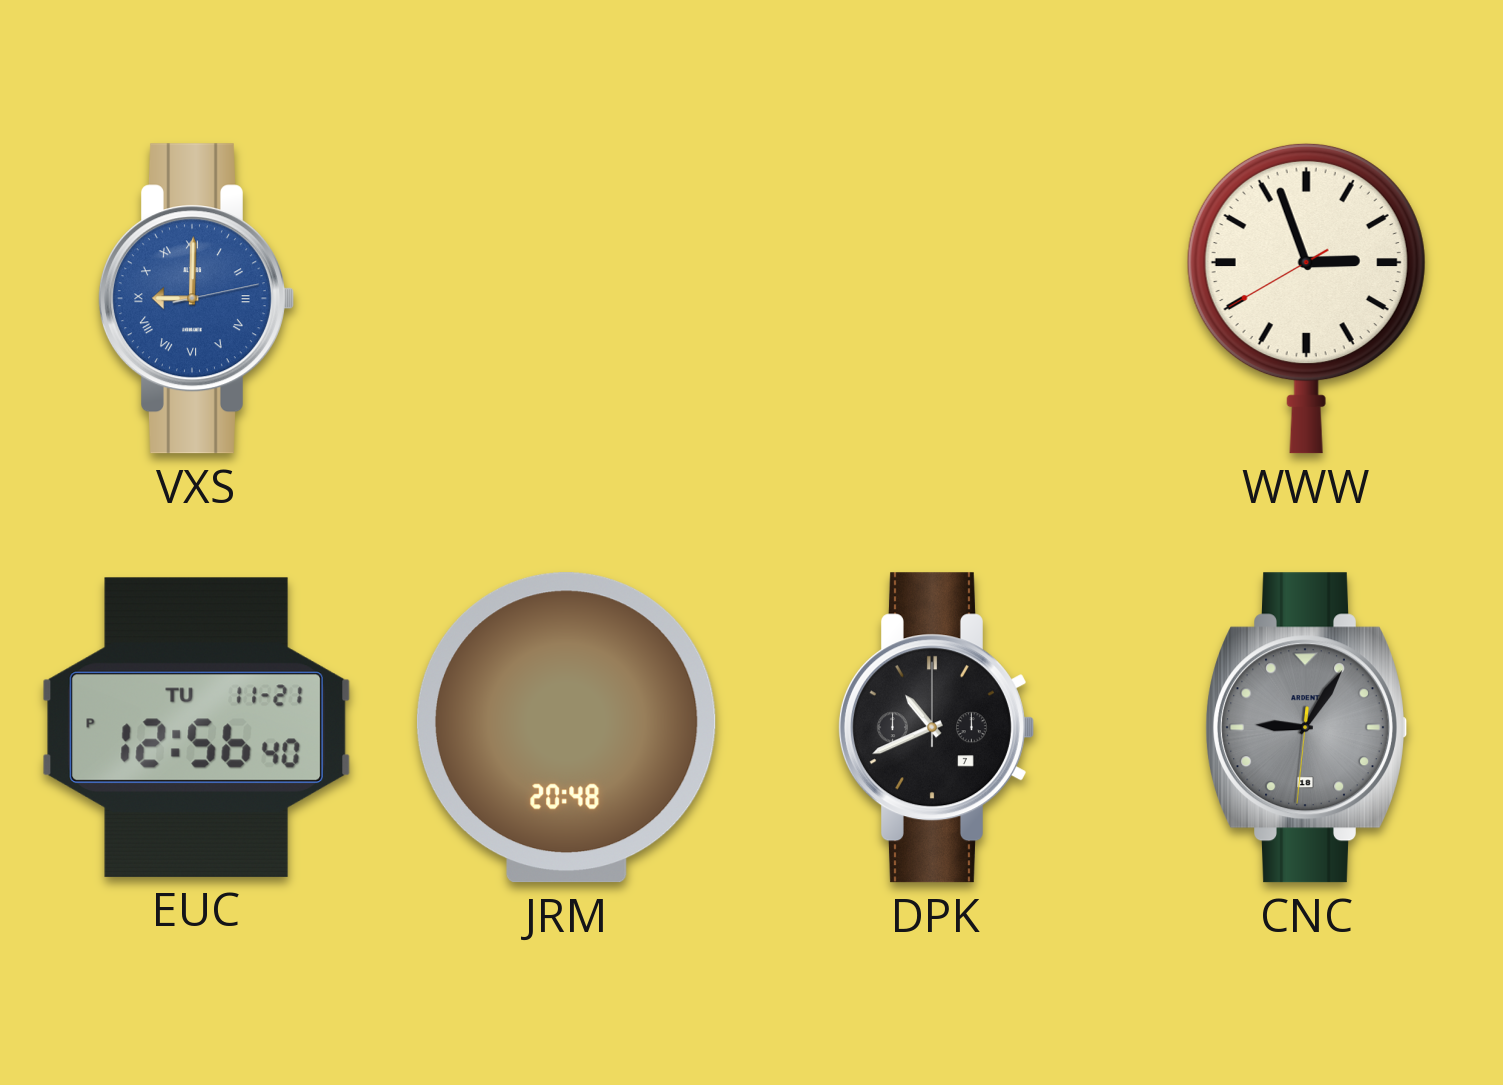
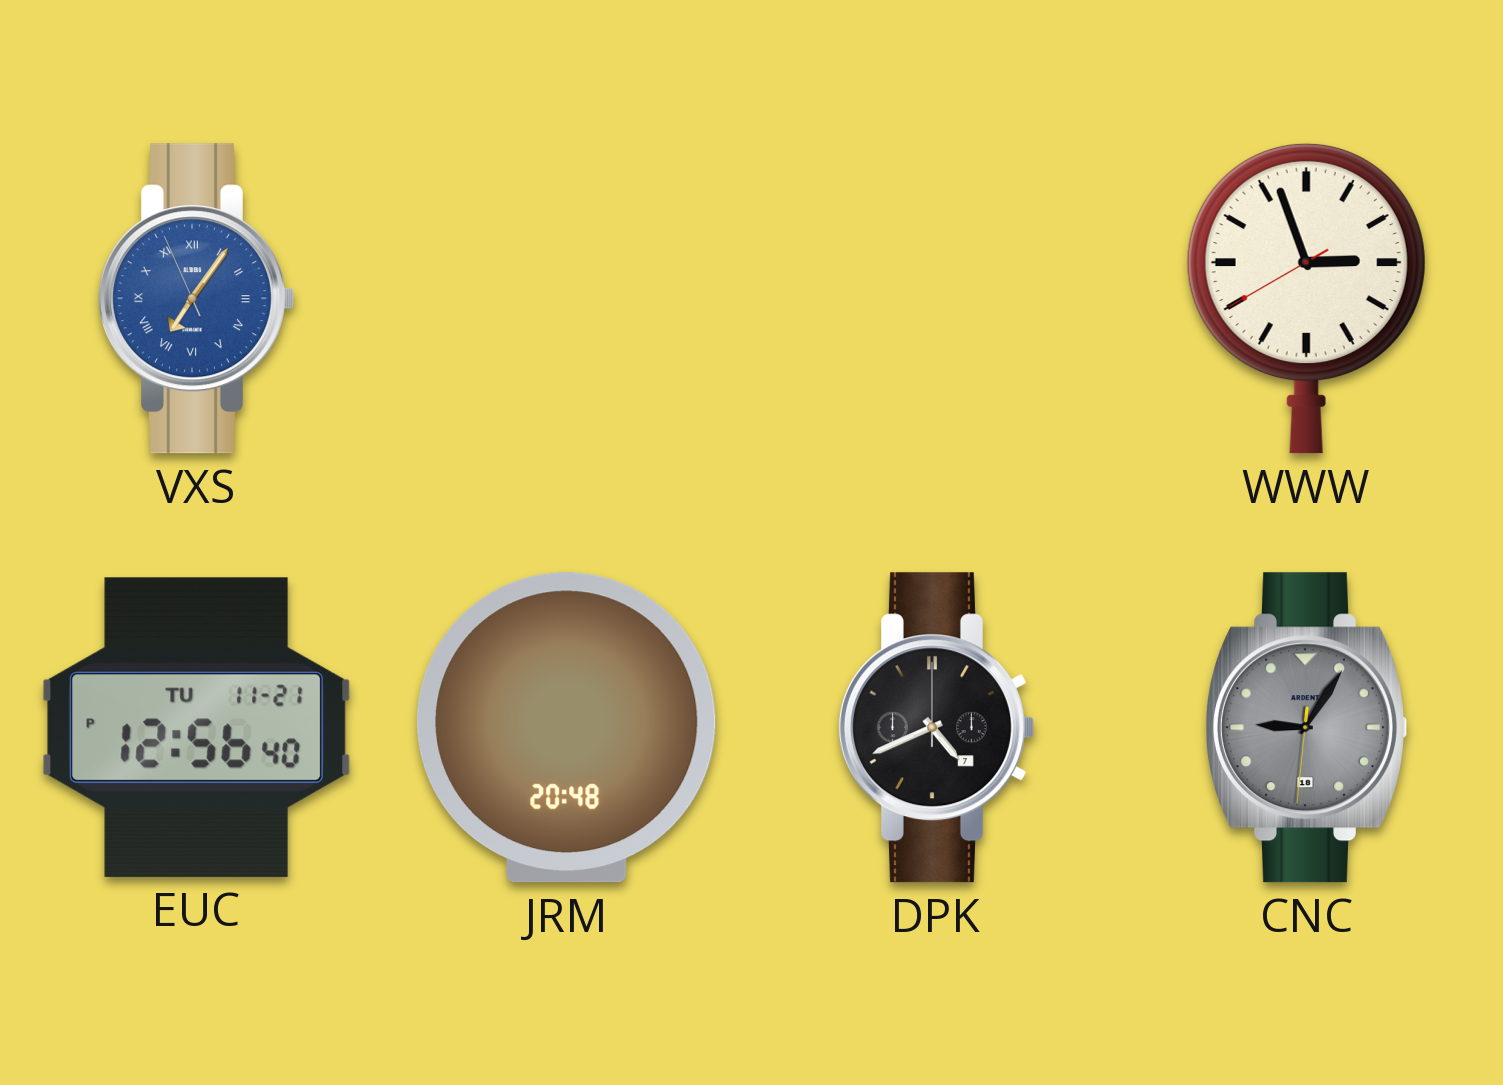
VXS: 9:00 -> 7:05
DPK: 10:41 -> 4:41
